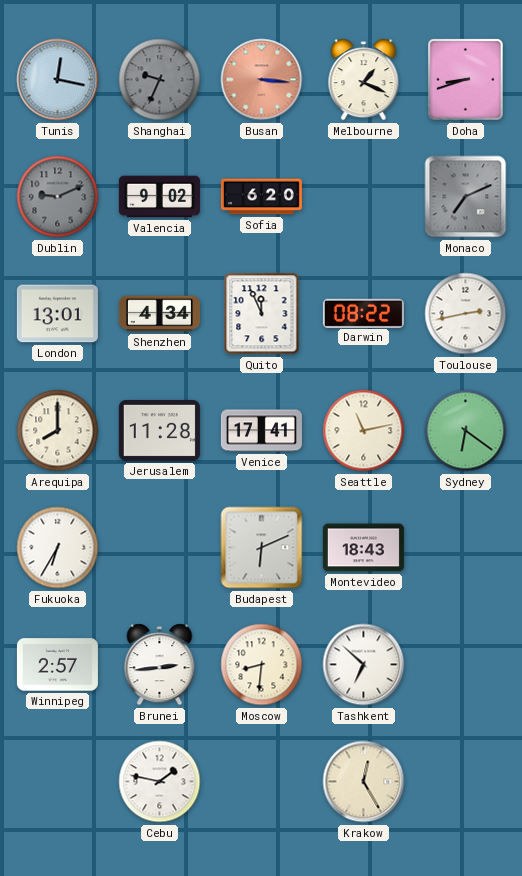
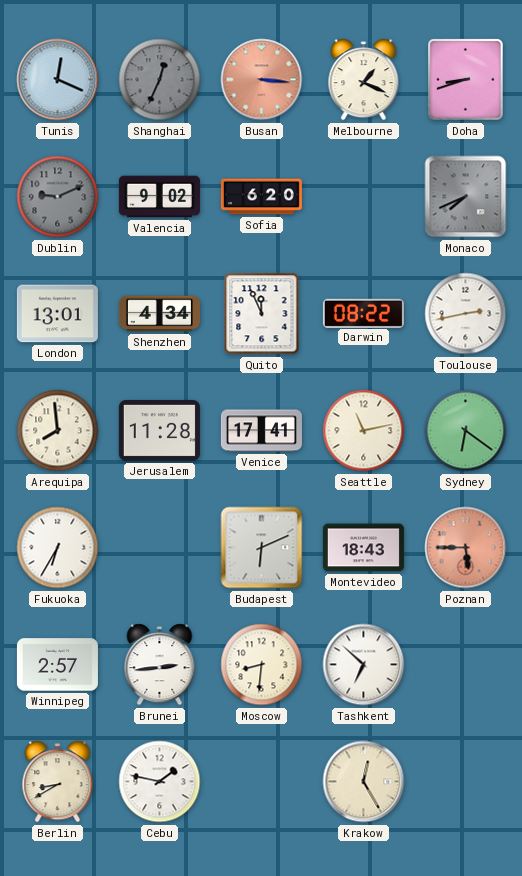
Tunis: 12:17 -> 12:19
Shanghai: 9:34 -> 12:34
Monaco: 7:11 -> 7:41
Arequipa: 8:00 -> 7:59
Poznan: none -> 5:45
Berlin: none -> 8:40
